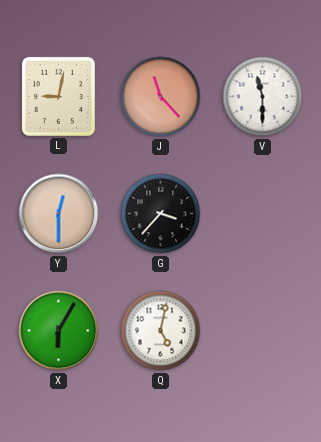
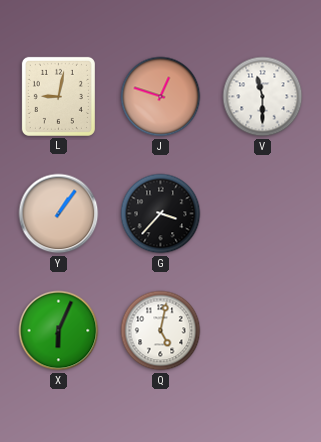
J: 11:23 -> 12:48
Y: 12:30 -> 1:06
X: 6:05 -> 6:04
